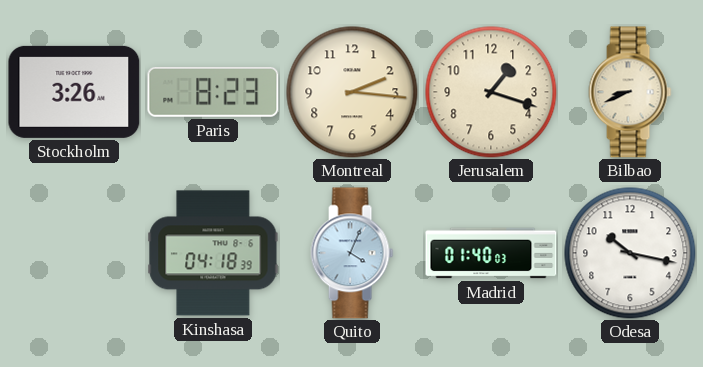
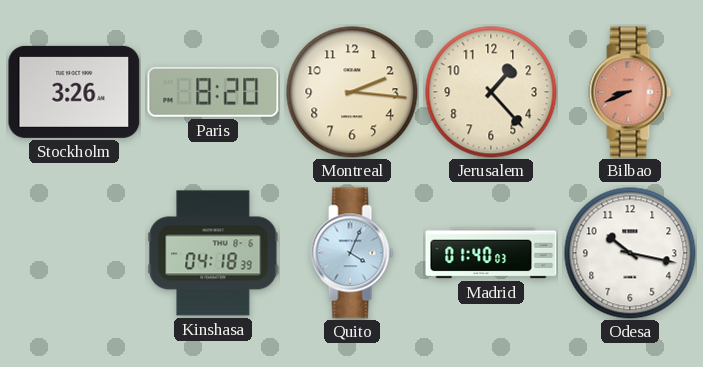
Paris: 8:23 -> 8:20
Jerusalem: 1:18 -> 1:23
Bilbao dial: cream -> salmon
